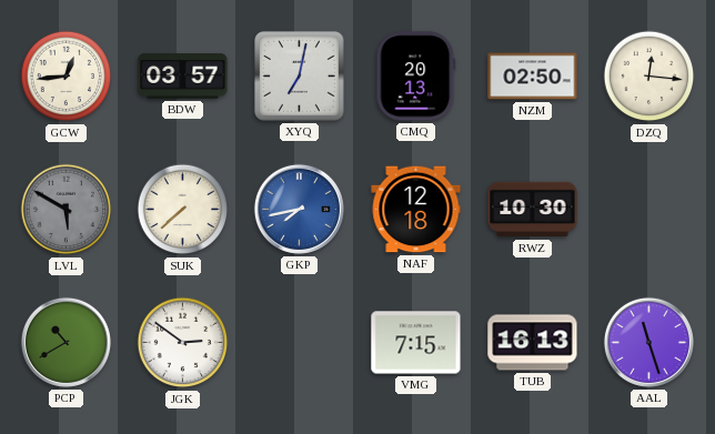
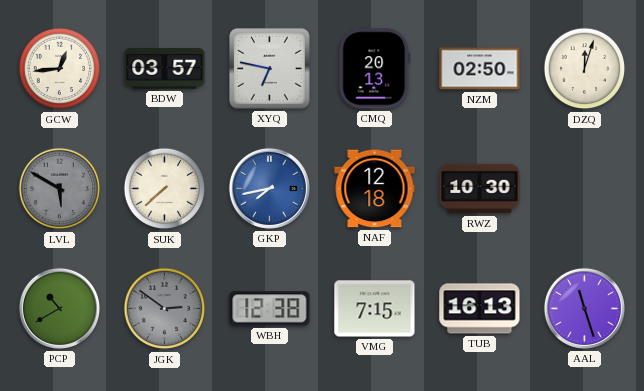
XYQ: 7:02 -> 6:47
DZQ: 12:16 -> 12:03
JGK dial: white -> grey
WBH: none -> 12:38
